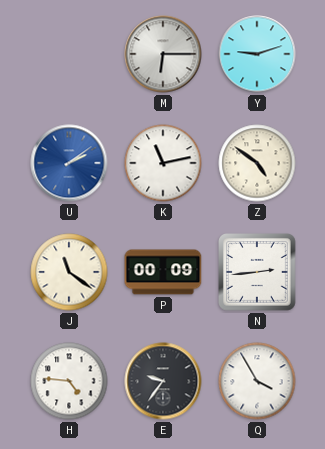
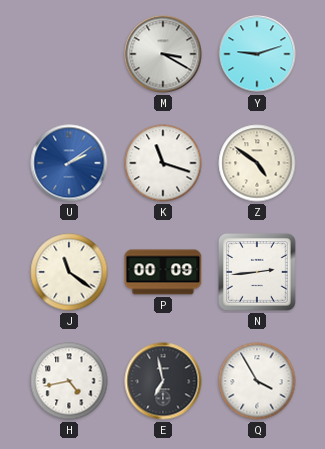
M: 6:15 -> 3:20
K: 11:13 -> 11:18
H: 4:46 -> 4:43
E: 9:36 -> 6:58
